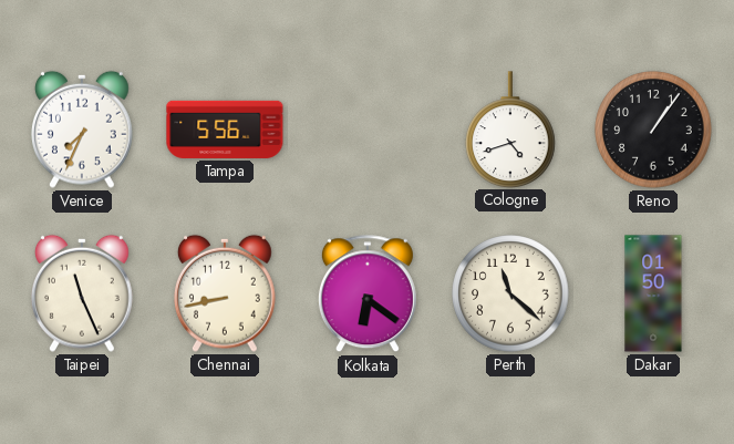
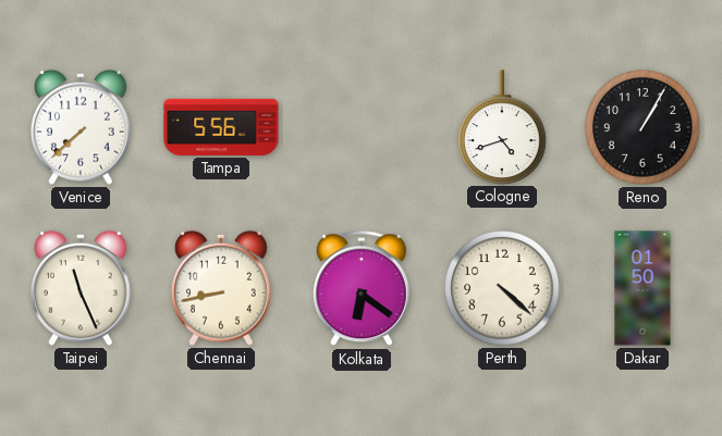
Venice: 7:34 -> 7:38
Reno: 1:06 -> 1:05
Perth: 11:22 -> 4:22
